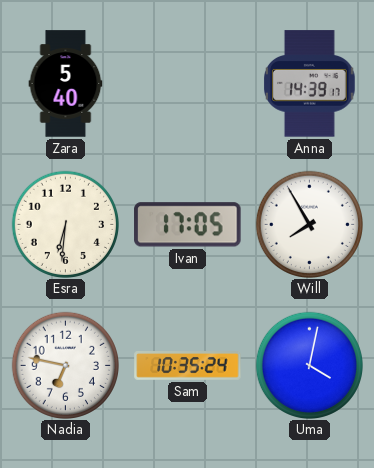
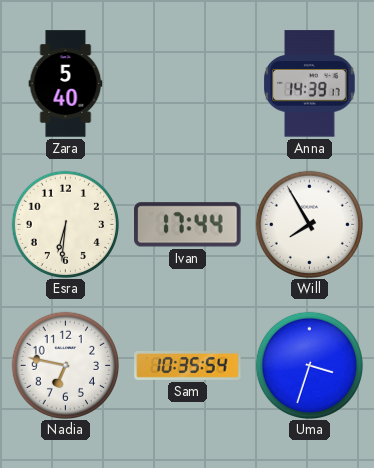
Ivan: 17:05 -> 17:44
Sam: 10:35:24 -> 10:35:54
Uma: 4:02 -> 3:33
